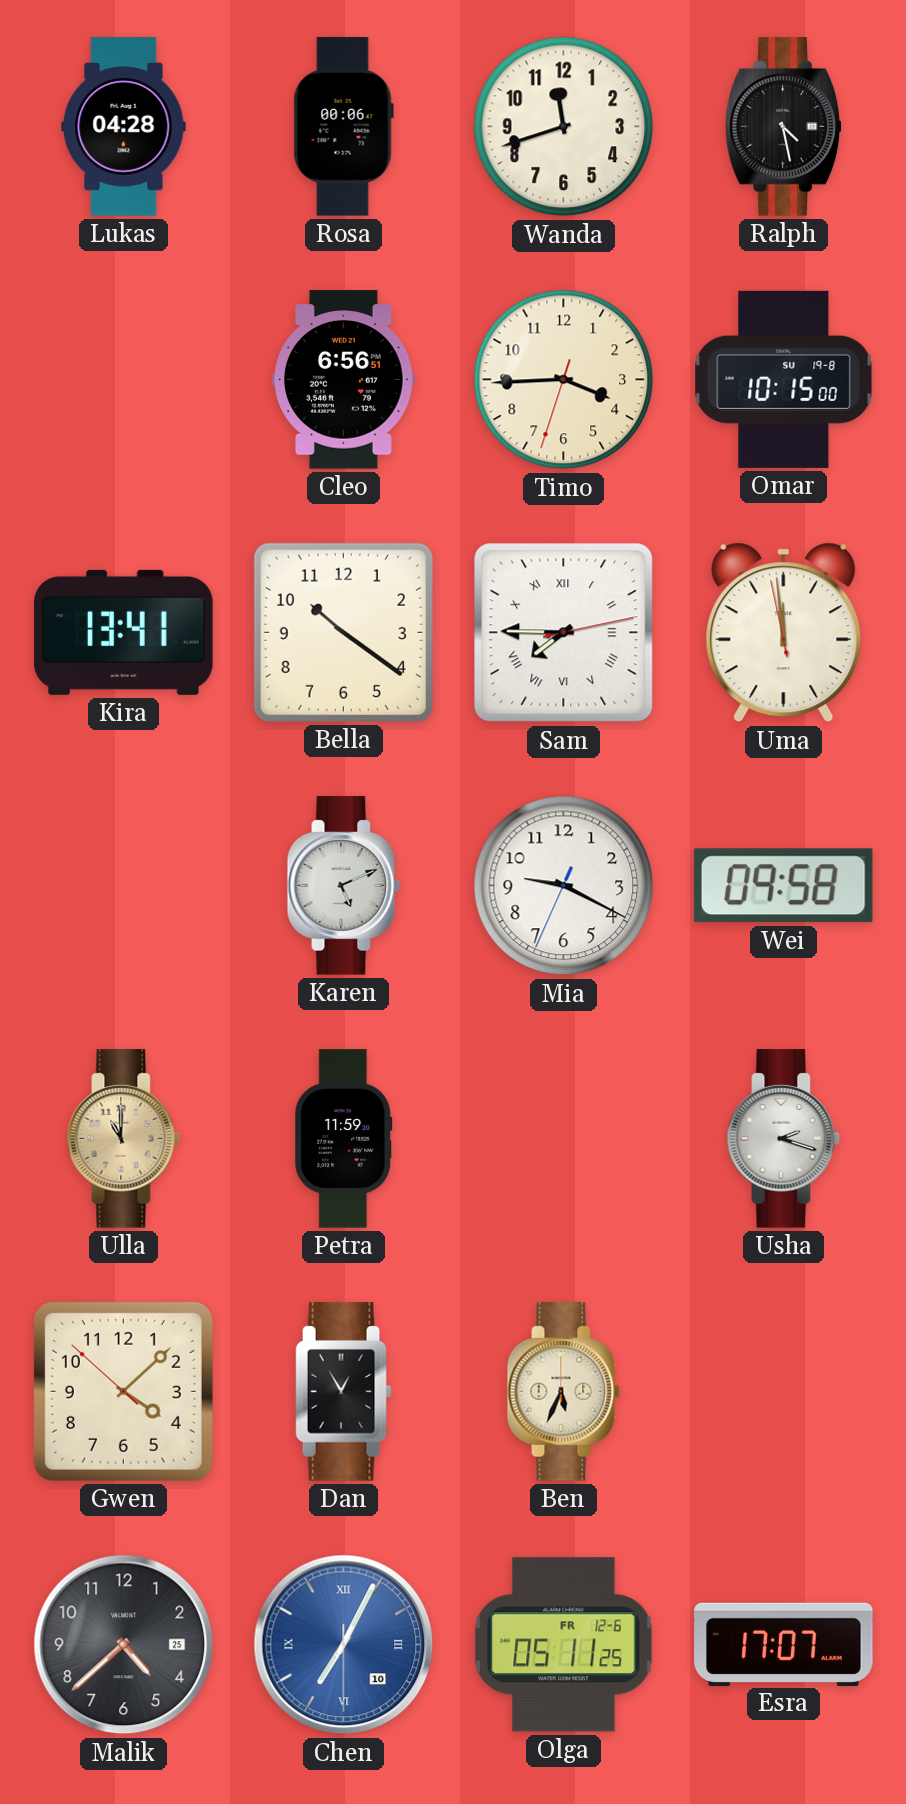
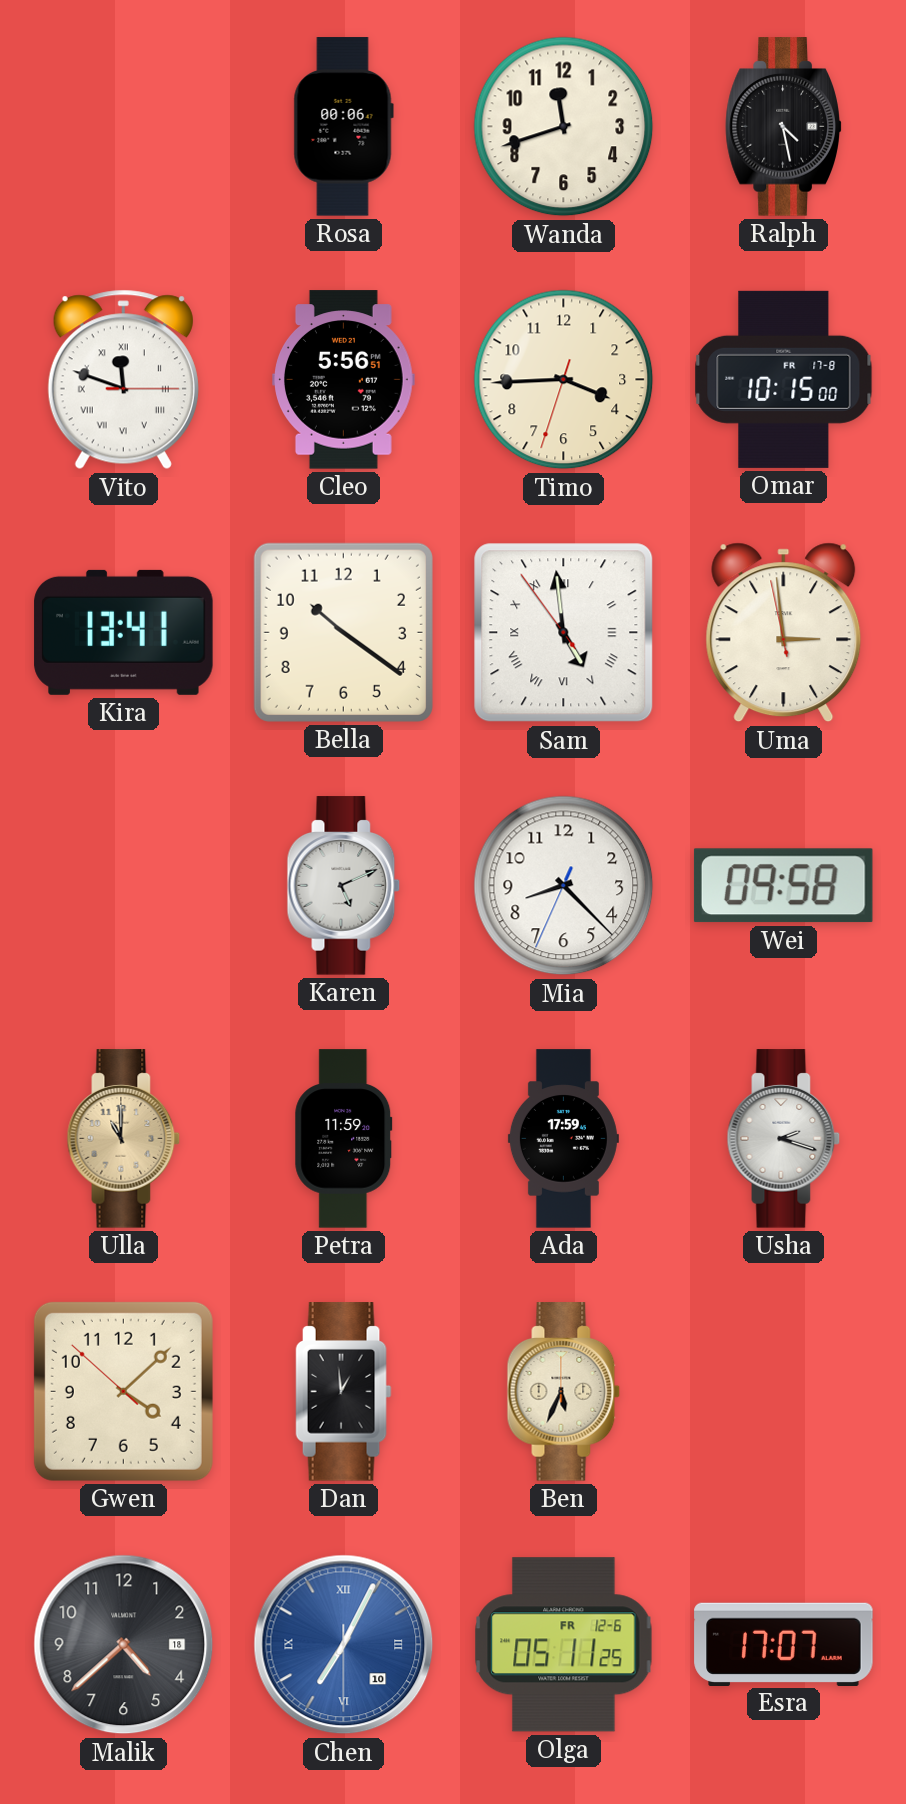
Lukas: 04:28 -> none
Vito: none -> 11:48
Cleo: 6:56 -> 5:56
Omar date: SU 19-8 -> FR 17-8
Sam: 7:45 -> 4:58
Uma: 11:58 -> 2:58
Mia: 9:19 -> 8:22
Ada: none -> 17:59
Dan: 12:55 -> 12:59
Malik date: 25 -> 18
